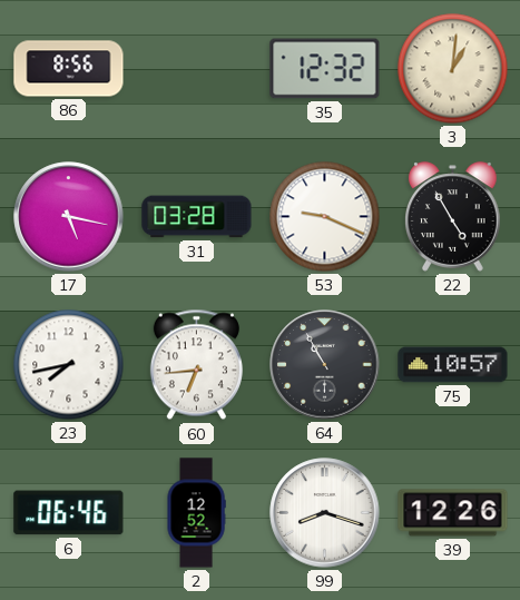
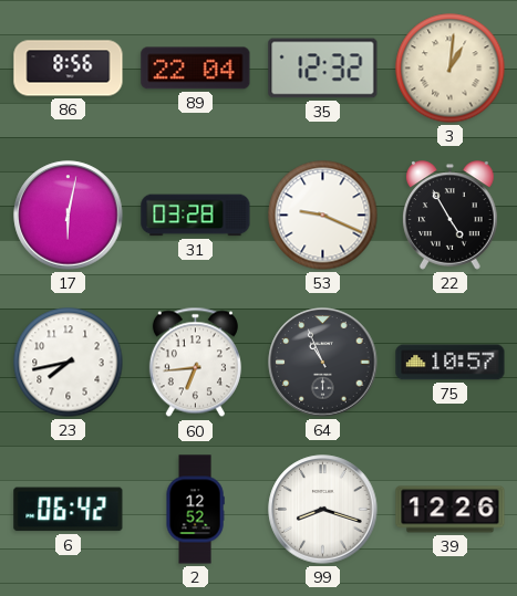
89: none -> 22:04
17: 5:17 -> 6:02
64: 10:55 -> 10:56
6: 06:46 -> 06:42
